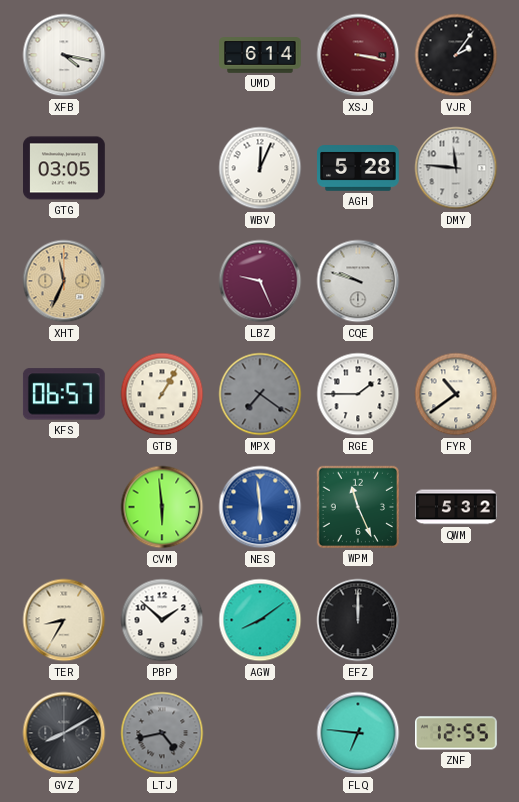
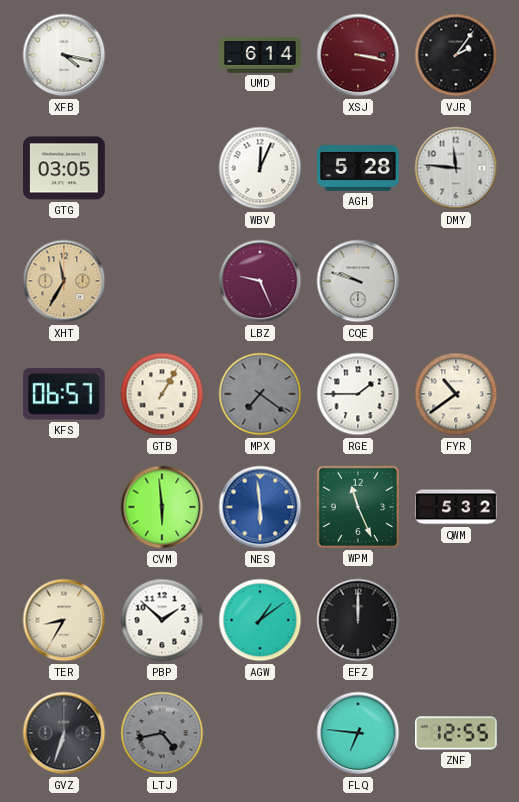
XHT: 11:34 -> 11:35
AGW: 8:09 -> 1:09
GVZ: 8:10 -> 6:33
